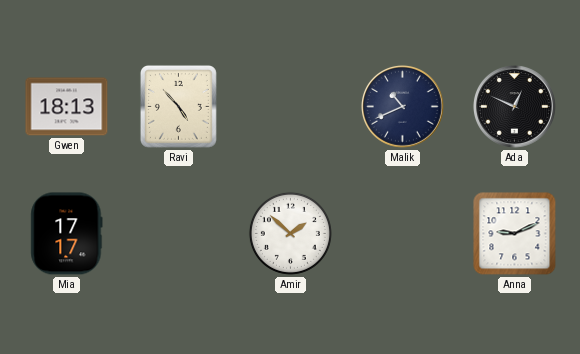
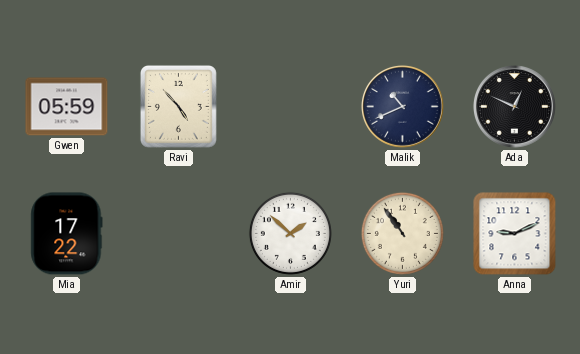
Gwen: 18:13 -> 05:59
Mia: 17:17 -> 17:22
Yuri: none -> 10:54
